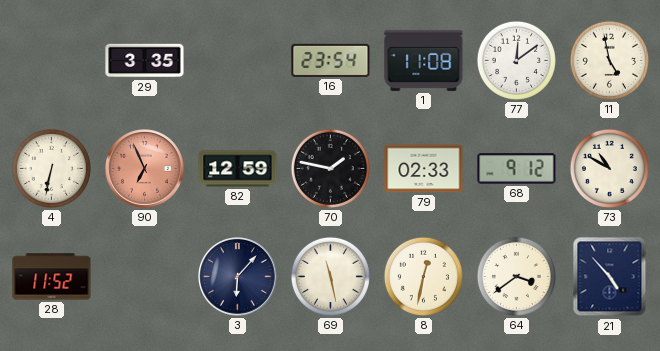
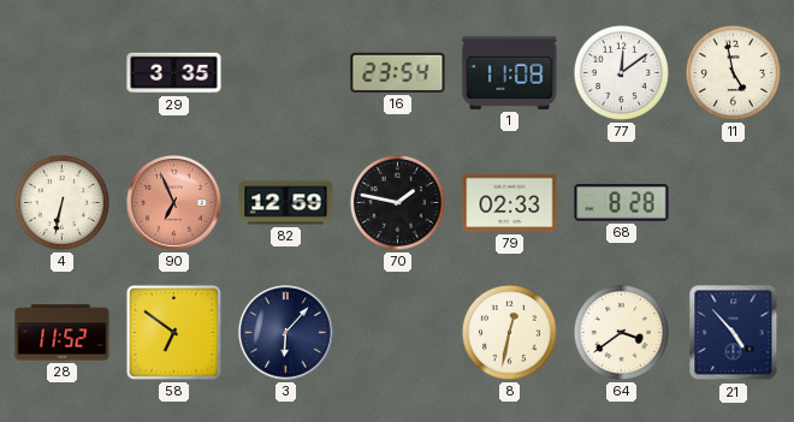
68: 9:12 -> 8:28
73: 10:50 -> none
58: none -> 6:51
69: 11:28 -> none
